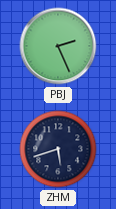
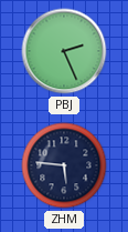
ZHM: 5:42 -> 5:46
